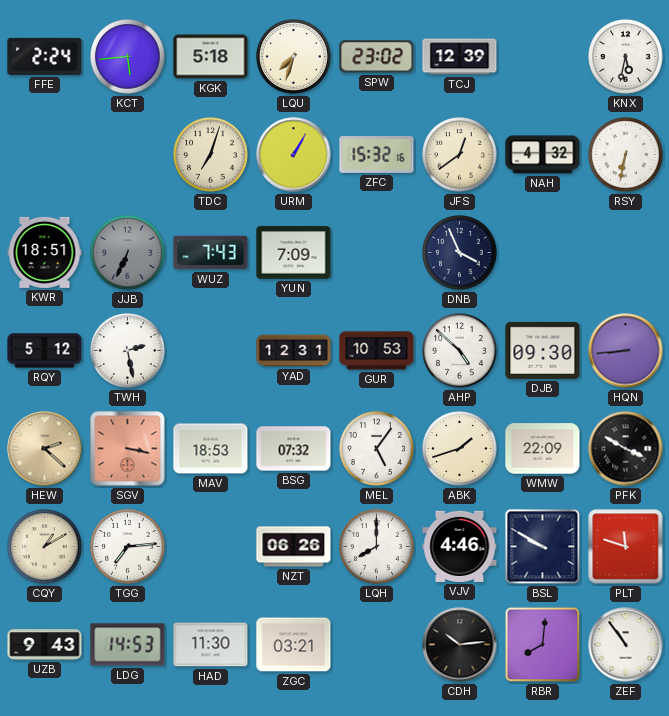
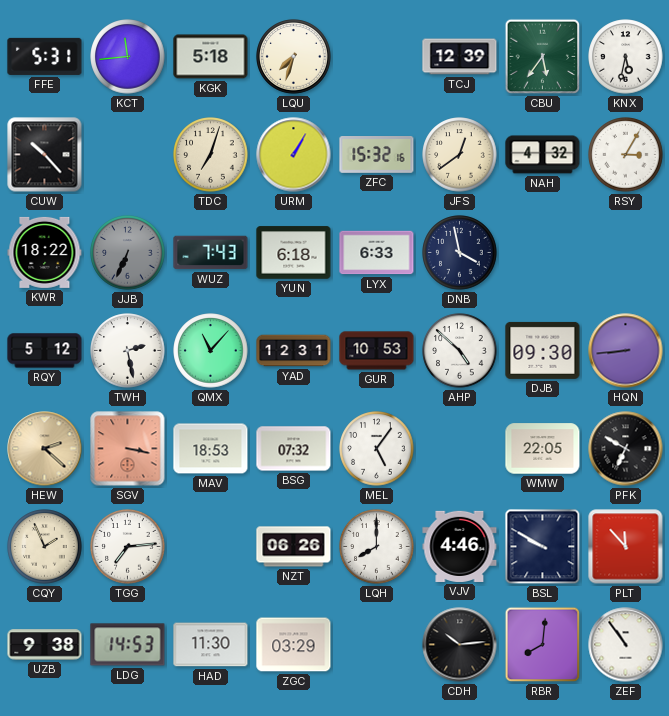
FFE: 2:24 -> 5:31
KCT: 5:44 -> 11:44
SPW: 23:02 -> none
CBU: none -> 5:36
CUW: none -> 10:23
RSY: 6:32 -> 3:05
KWR: 18:51 -> 18:22
YUN: 7:09 -> 6:18
LYX: none -> 6:33
DNB: 3:56 -> 3:58
QMX: none -> 11:07
ABK: 1:42 -> none
WMW: 22:09 -> 22:05
PFK: 3:50 -> 6:50
CQY: 1:10 -> 1:56
PLT: 11:48 -> 11:53
UZB: 9:43 -> 9:38
ZGC: 03:21 -> 03:29
